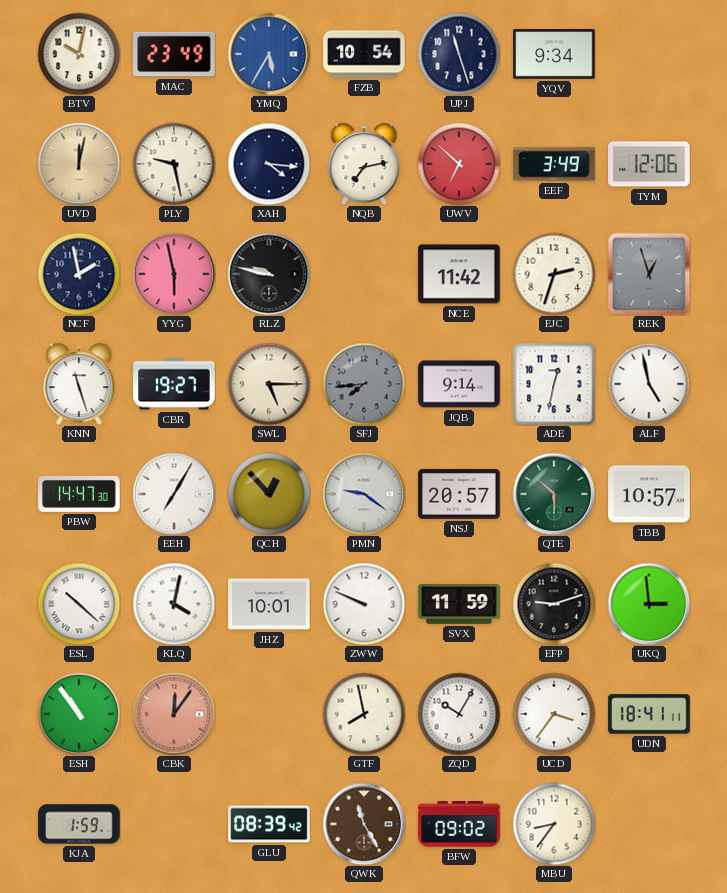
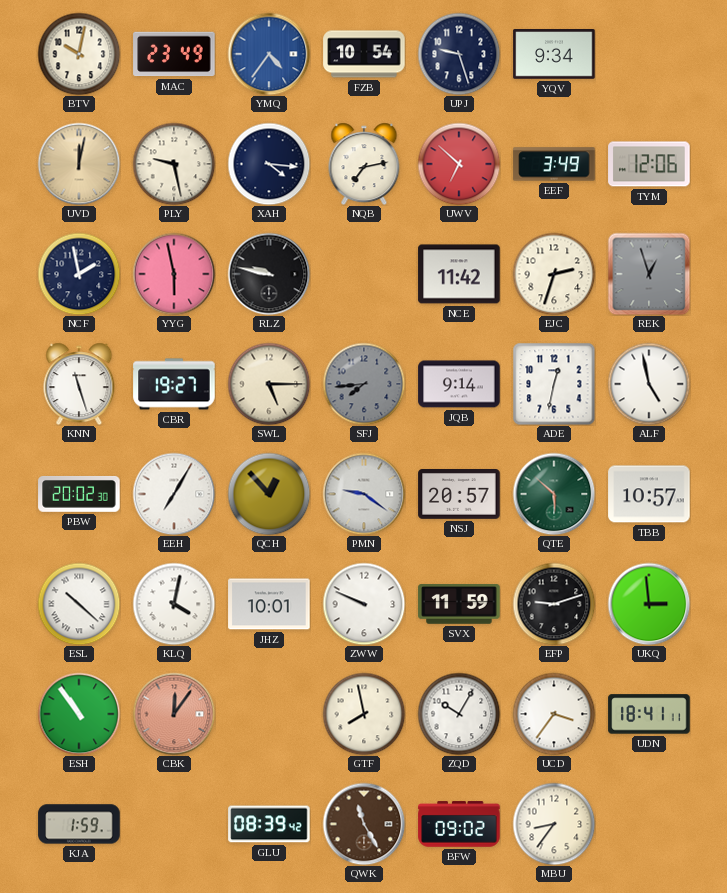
YMQ: 5:35 -> 4:36
UPJ: 11:27 -> 9:27
PBW: 14:47 -> 20:02
